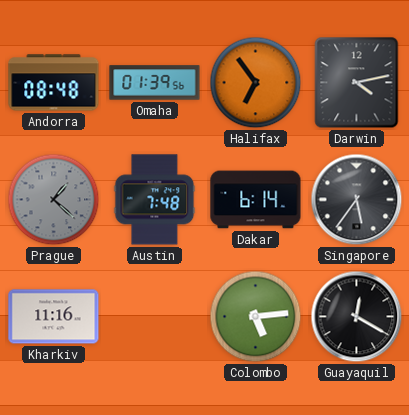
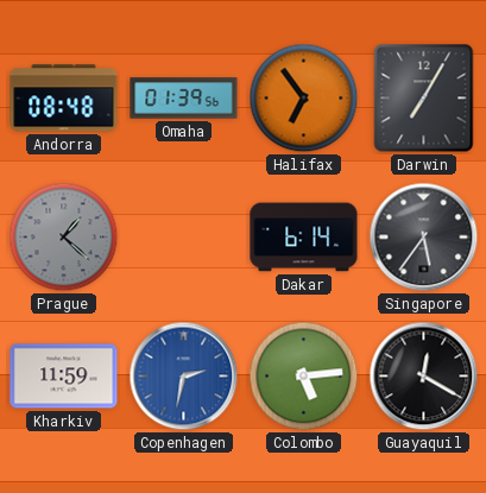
Darwin: 4:13 -> 7:05
Austin: 7:48 -> none
Kharkiv: 11:16 -> 11:59
Copenhagen: none -> 2:32
